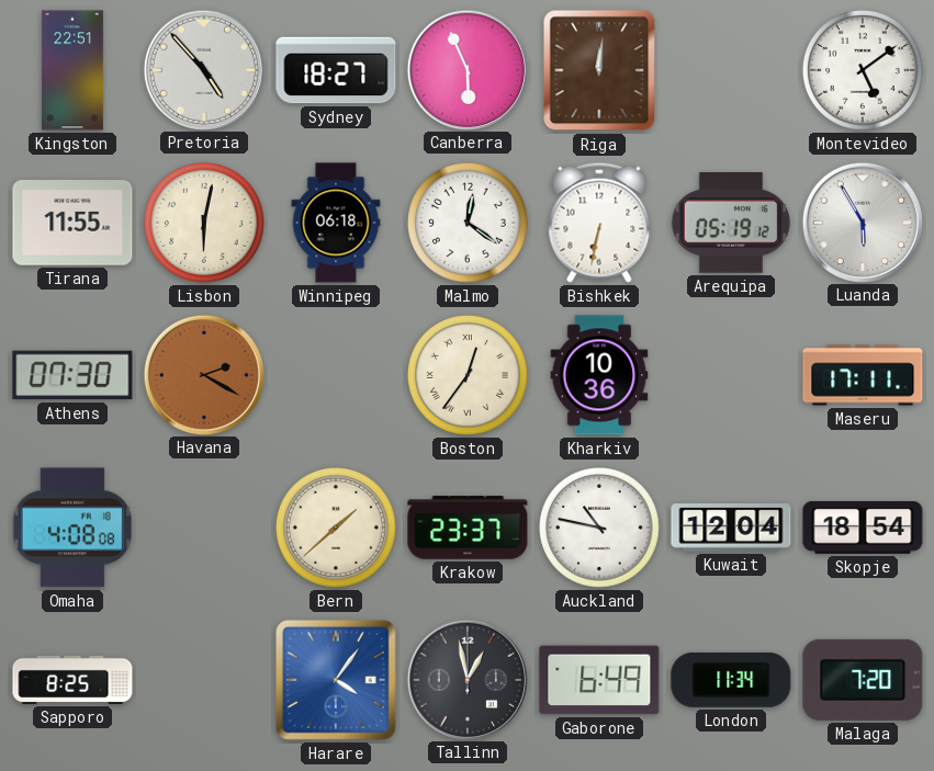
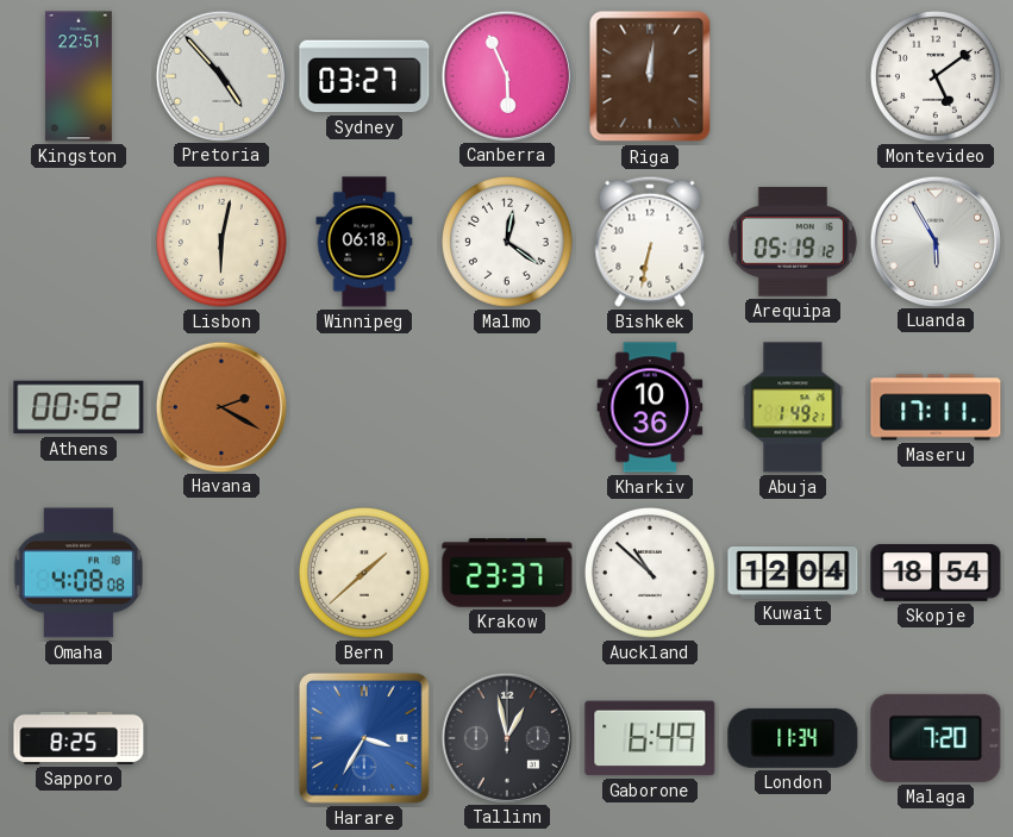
Sydney: 18:27 -> 03:27
Tirana: 11:55 -> none
Athens: 07:30 -> 00:52
Boston: 12:36 -> none
Abuja: none -> 1:49
Auckland: 10:47 -> 10:52
Harare: 4:06 -> 3:35
